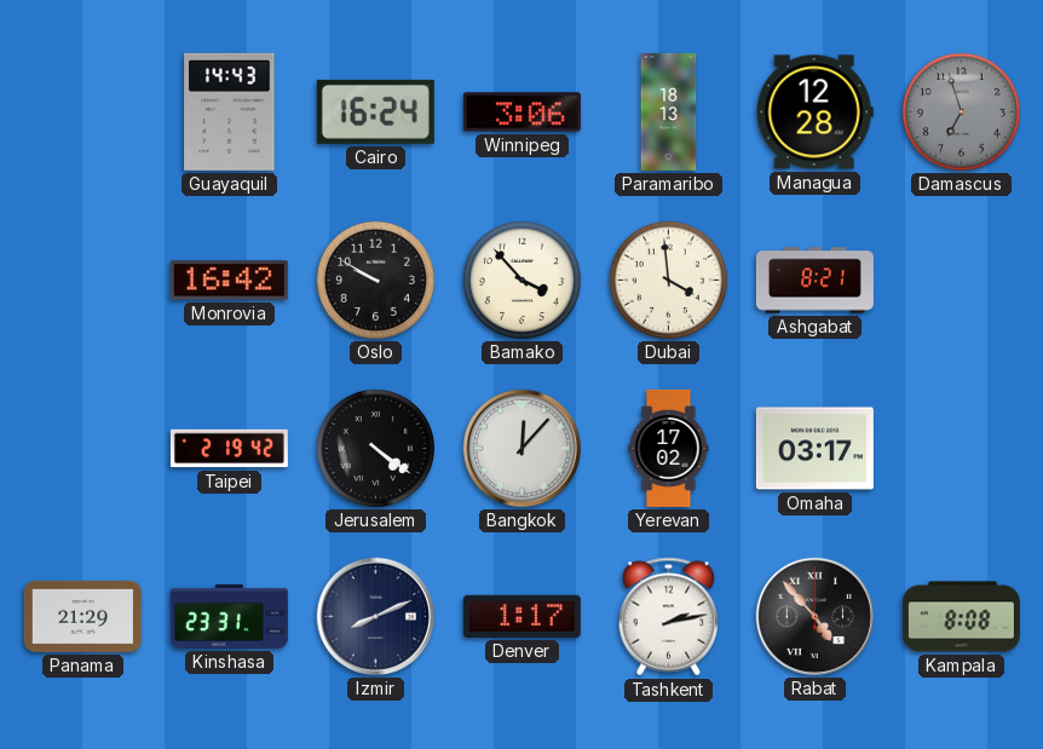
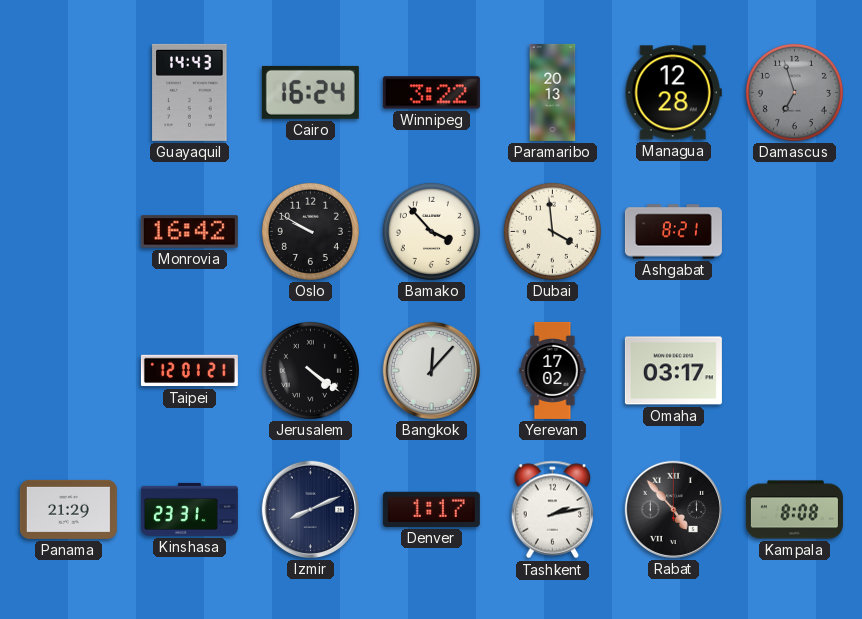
Winnipeg: 3:06 -> 3:22
Paramaribo: 18:13 -> 20:13
Taipei: 2:19 -> 12:01
